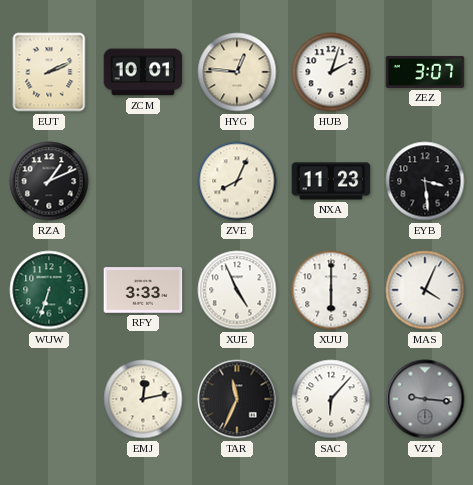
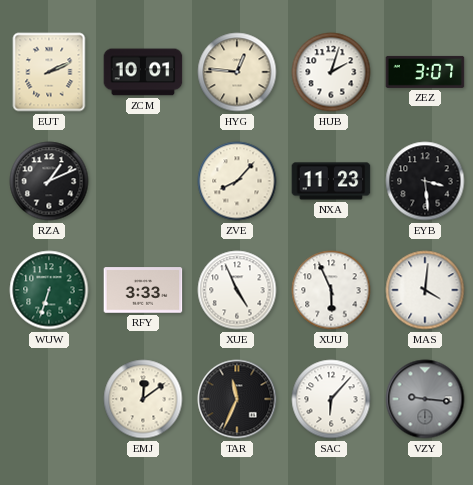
ZVE: 8:04 -> 8:07
XUU: 6:00 -> 5:56
MAS: 4:04 -> 4:01
EMJ: 12:13 -> 12:09
